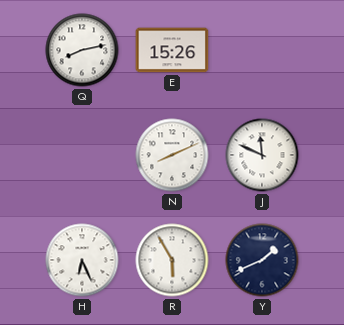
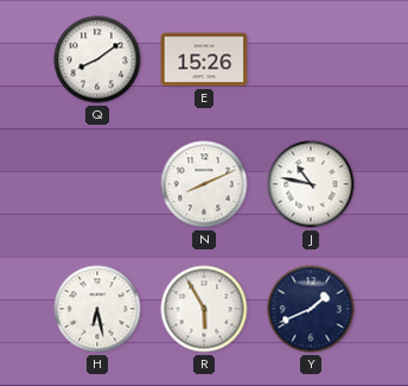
Q: 8:13 -> 8:09
J: 11:49 -> 10:47
H: 6:26 -> 6:28
